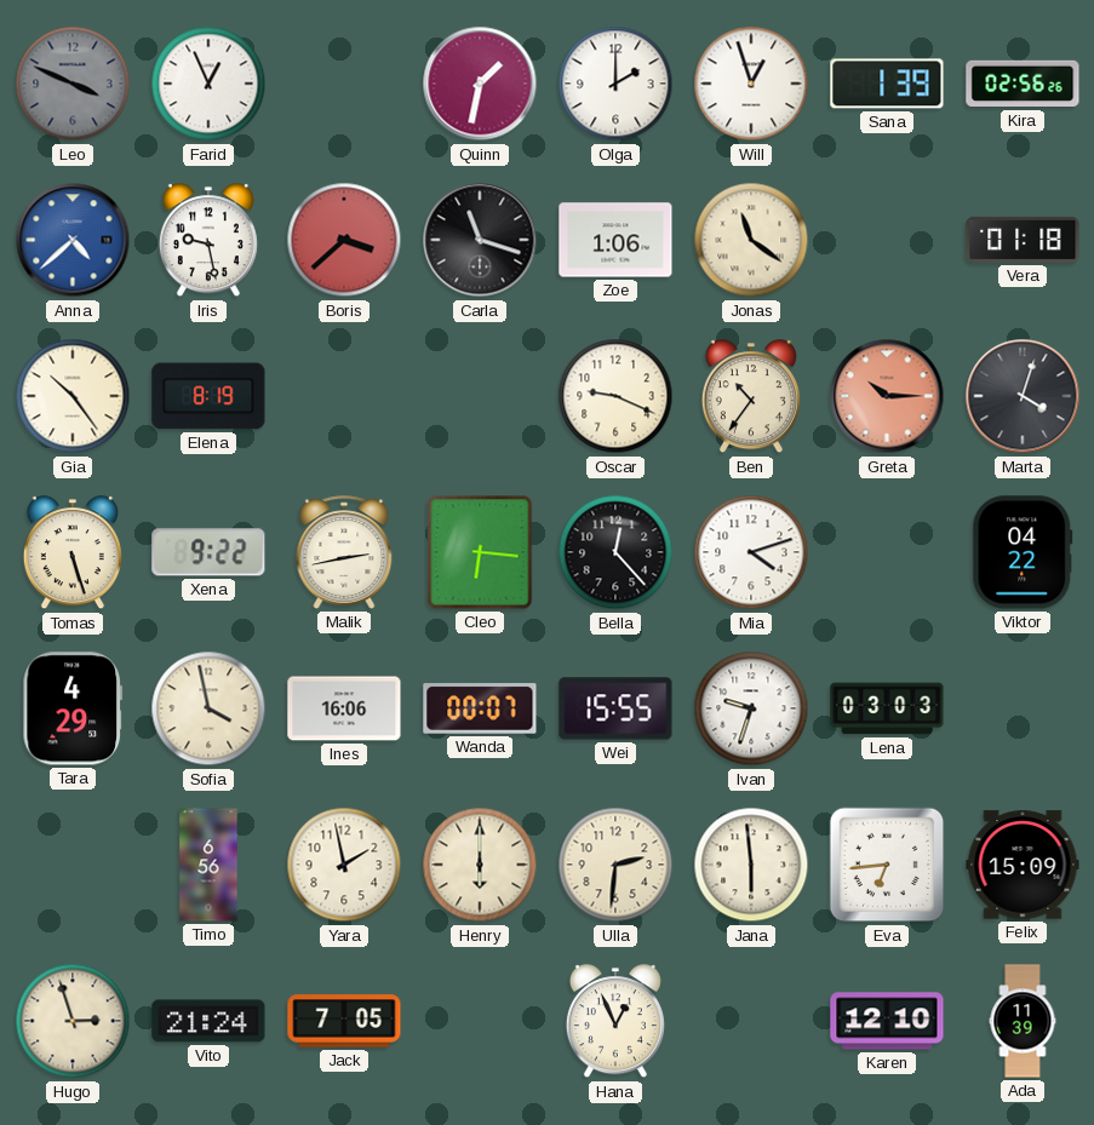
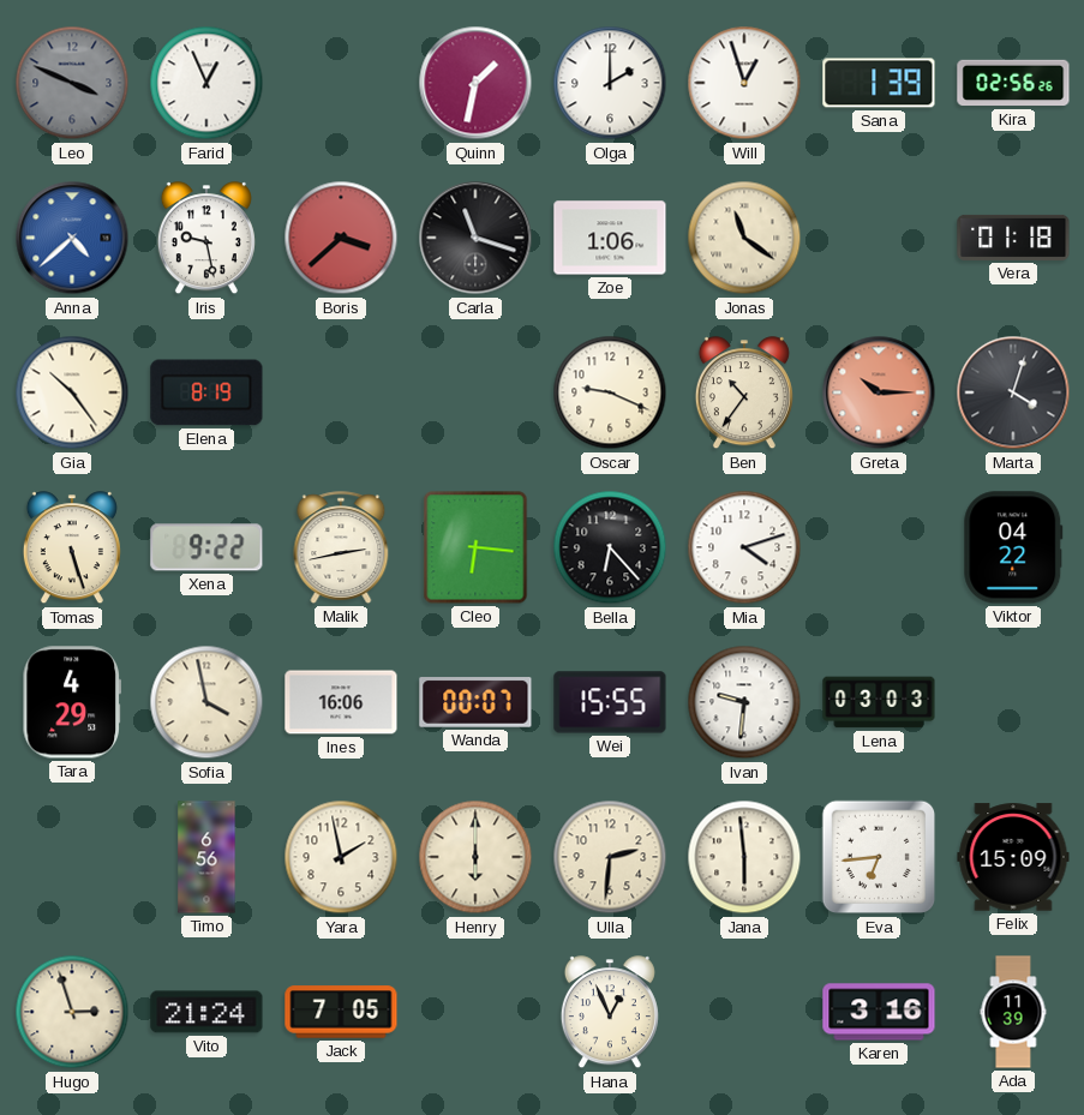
Bella: 12:23 -> 6:23
Ivan: 9:33 -> 9:31
Karen: 12:10 -> 3:16
